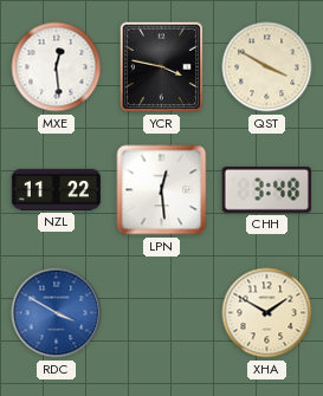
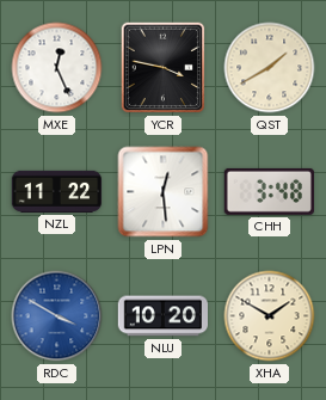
MXE: 12:29 -> 12:26
QST: 3:50 -> 1:40
NLU: none -> 10:20
